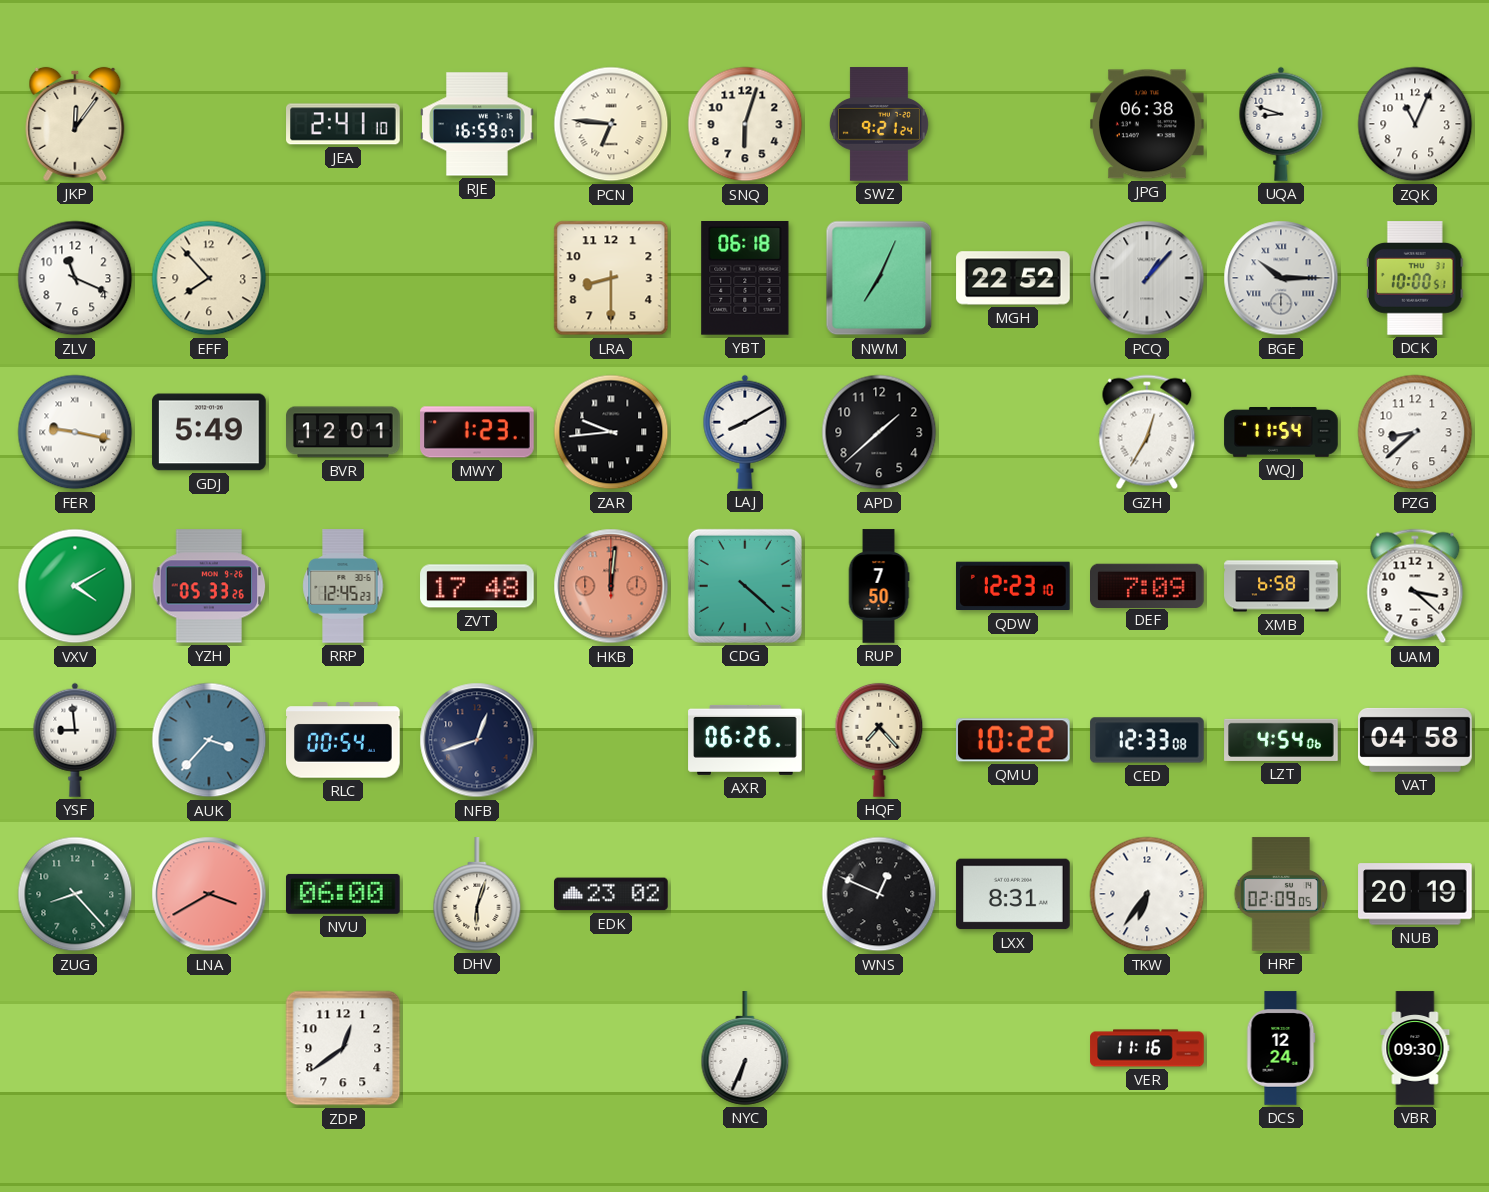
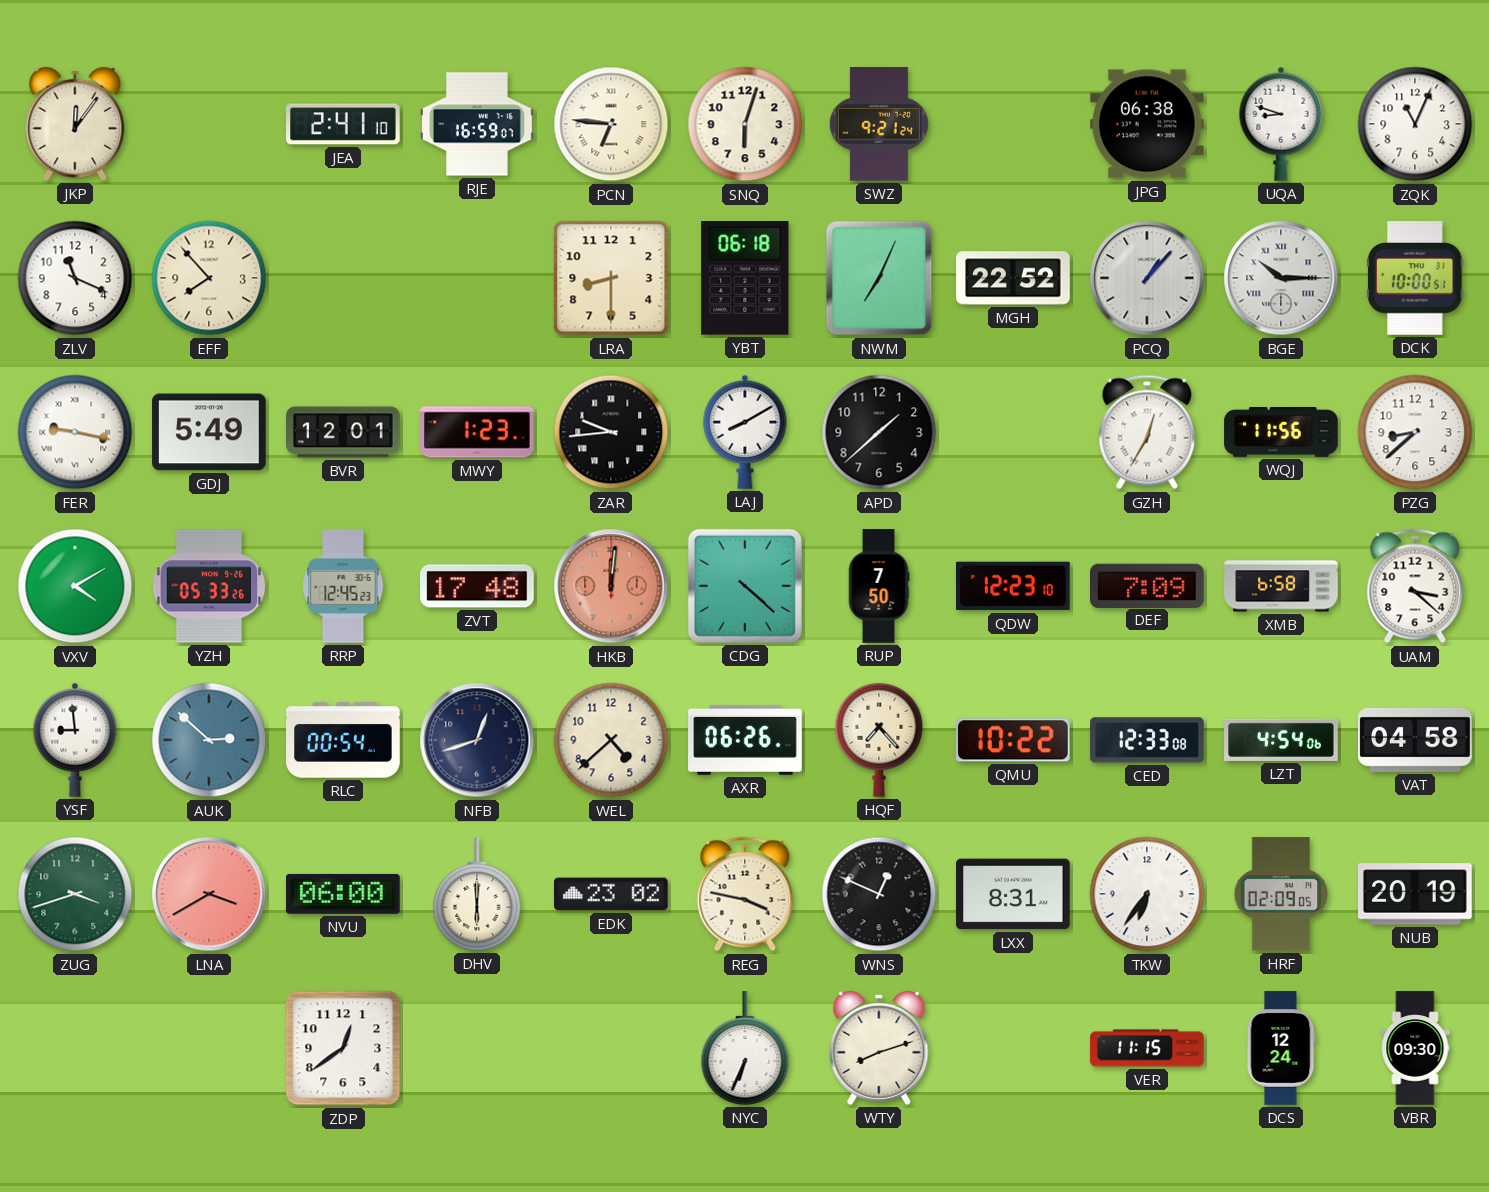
WQJ: 11:54 -> 11:56
AUK: 3:37 -> 2:52
WEL: none -> 4:38
ZUG: 8:23 -> 3:42
DHV: 6:03 -> 6:00
REG: none -> 3:47
WTY: none -> 8:12
VER: 11:16 -> 11:15
